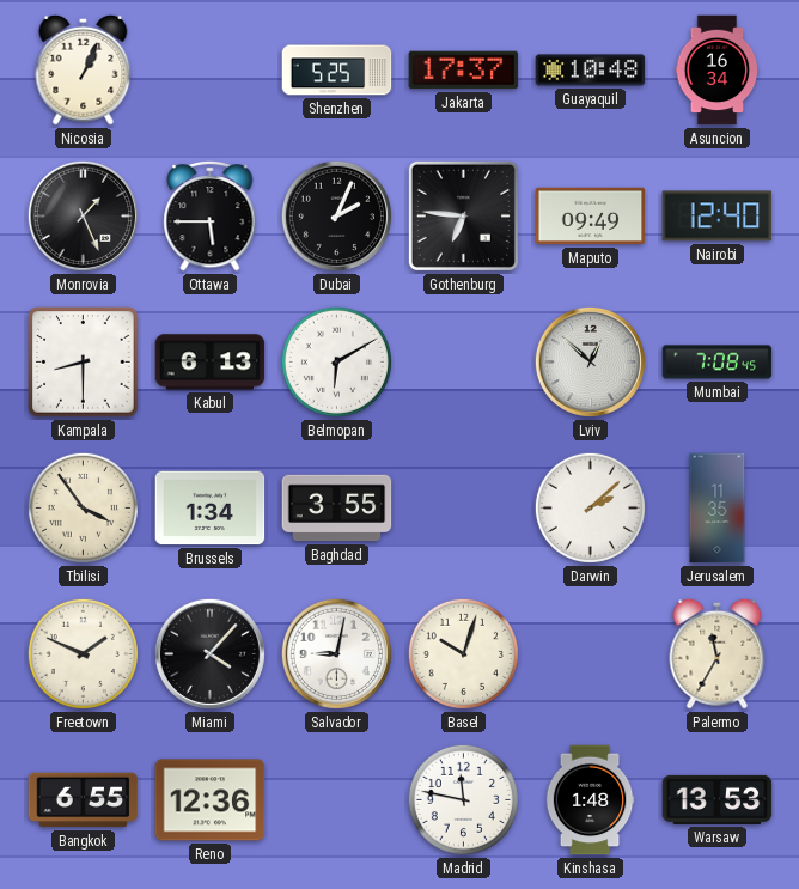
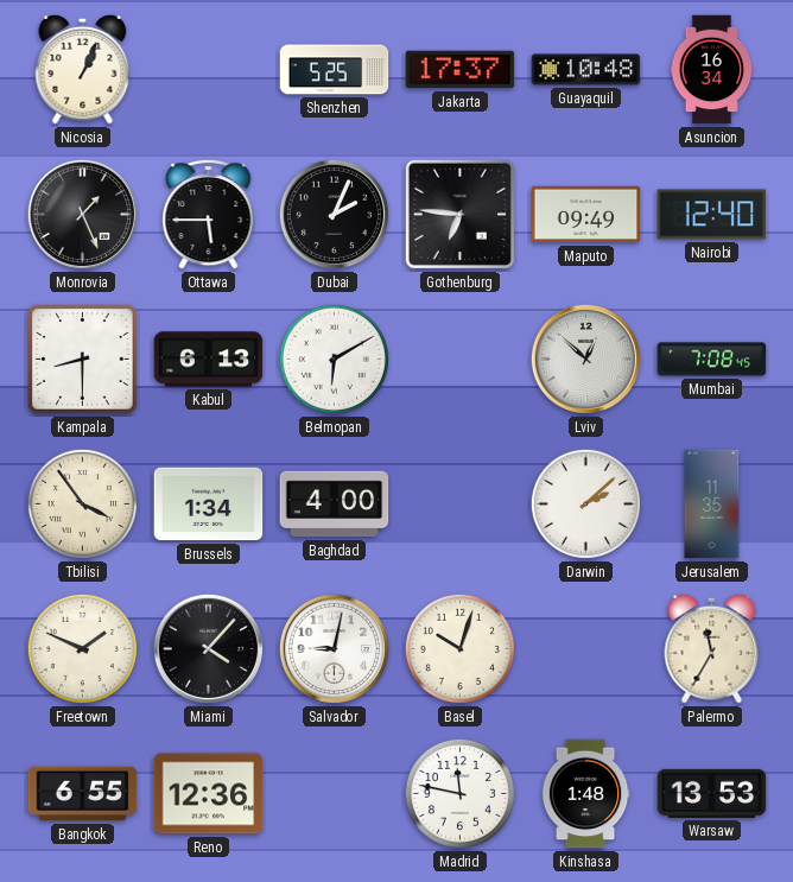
Baghdad: 3:55 -> 4:00
